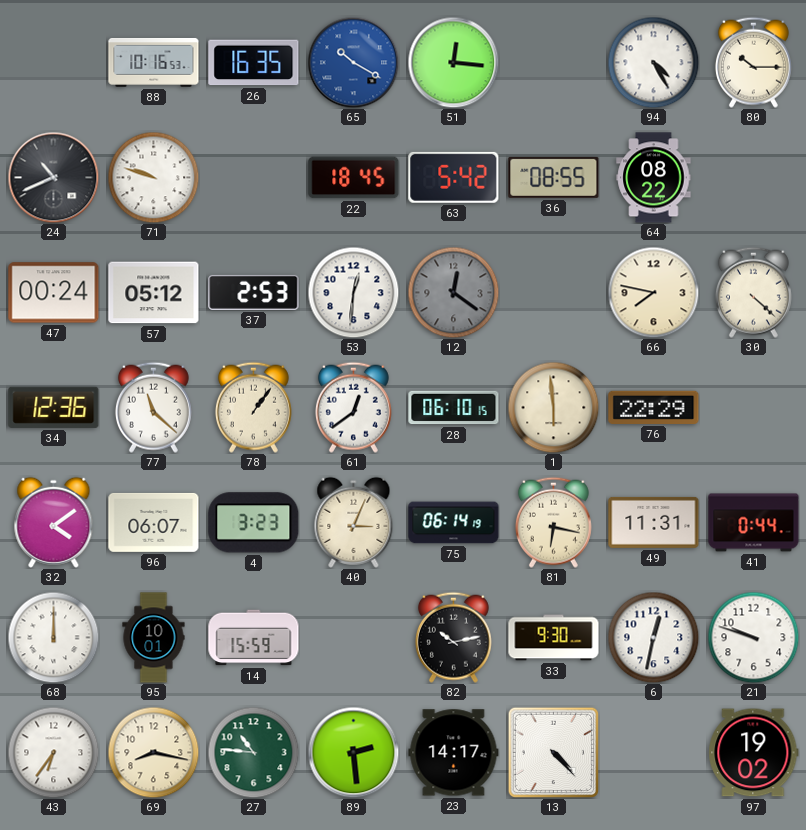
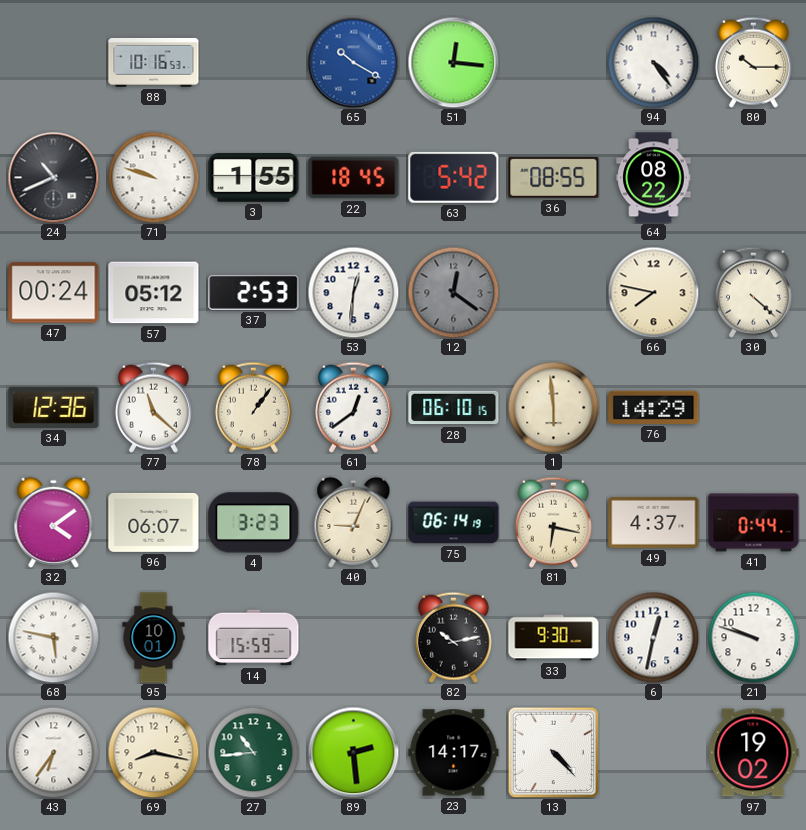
26: 16:35 -> none
94: 4:25 -> 4:24
3: none -> 1:55
76: 22:29 -> 14:29
40: 3:04 -> 9:04
49: 11:31 -> 4:37
68: 12:00 -> 5:47
27: 10:46 -> 10:44
